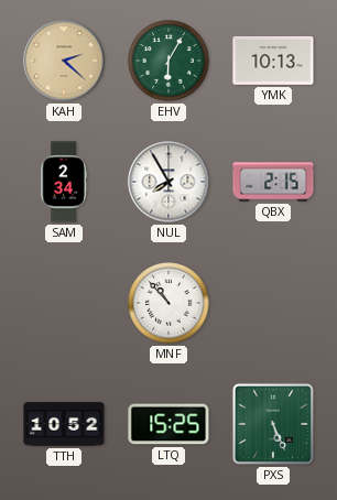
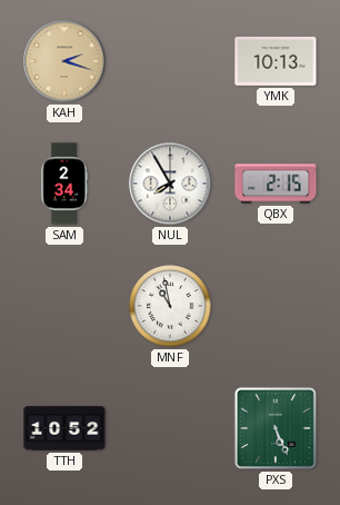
KAH: 2:22 -> 2:18
EHV: 6:05 -> none
MNF: 10:53 -> 10:58
LTQ: 15:25 -> none
